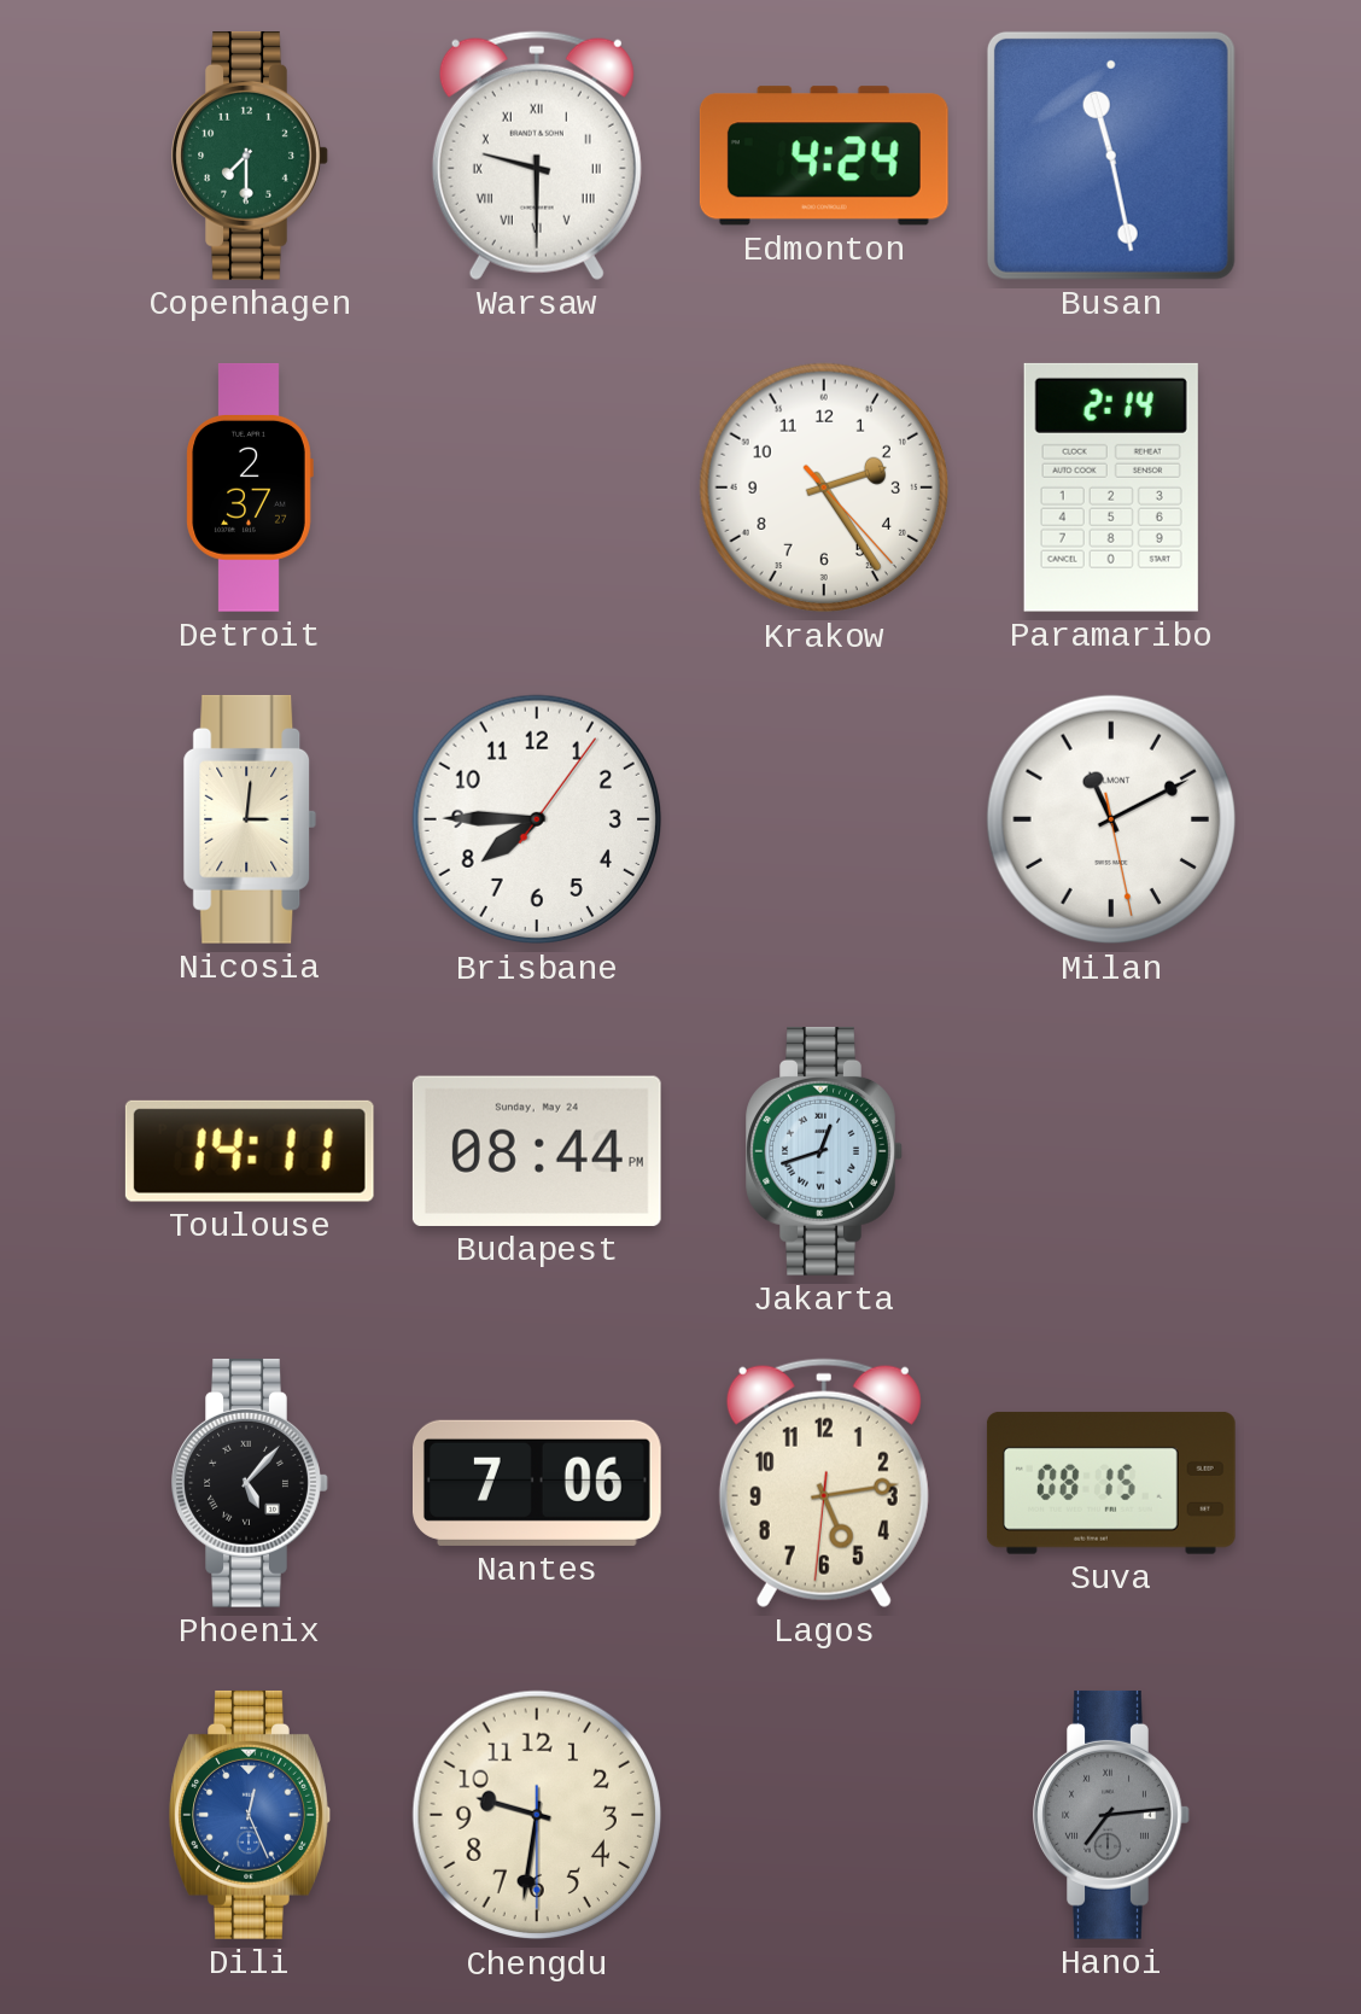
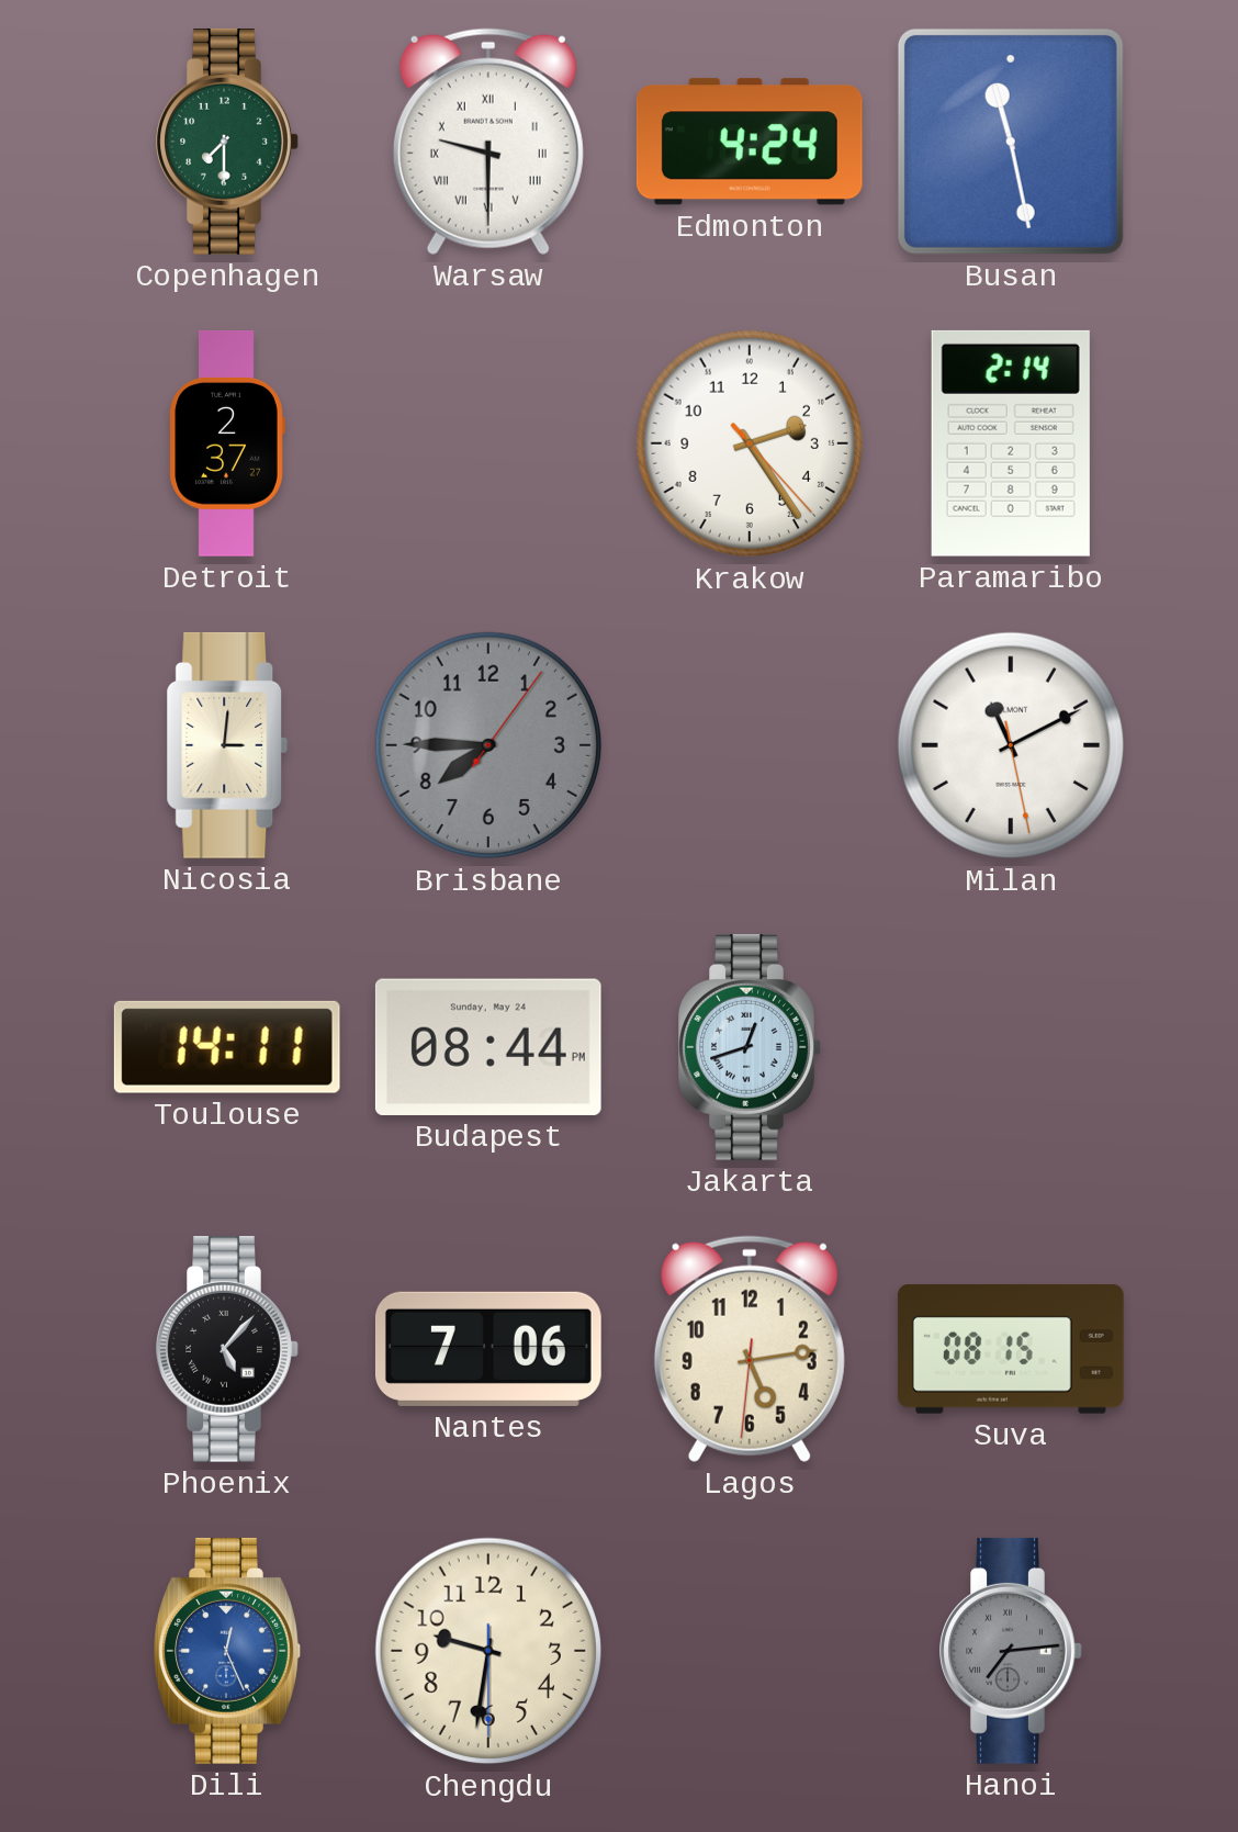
Brisbane dial: white -> grey
